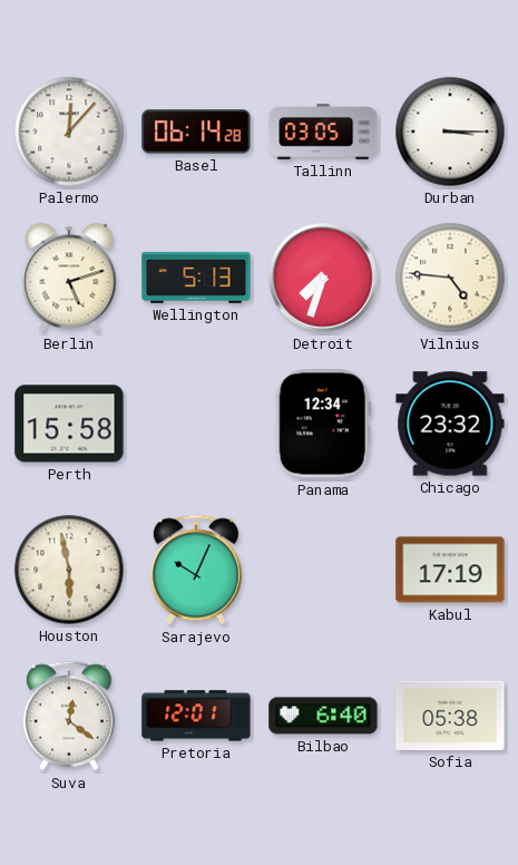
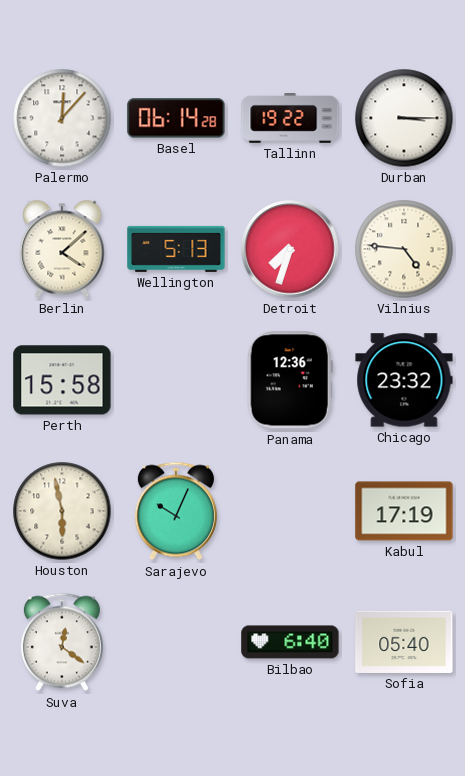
Tallinn: 03:05 -> 19:22
Berlin: 5:12 -> 4:08
Panama: 12:34 -> 12:36
Pretoria: 12:01 -> none
Sofia: 05:38 -> 05:40
